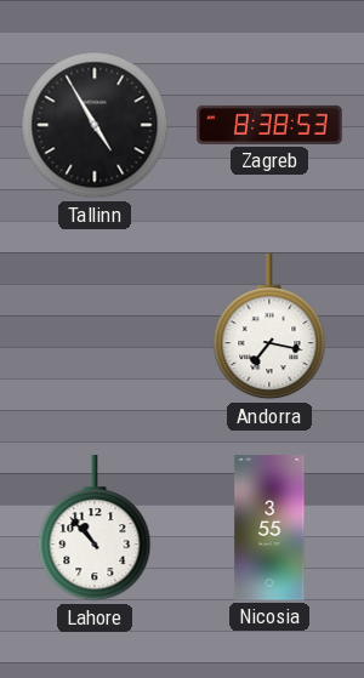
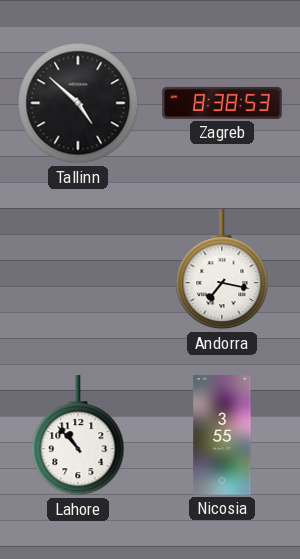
Tallinn: 4:55 -> 4:52
